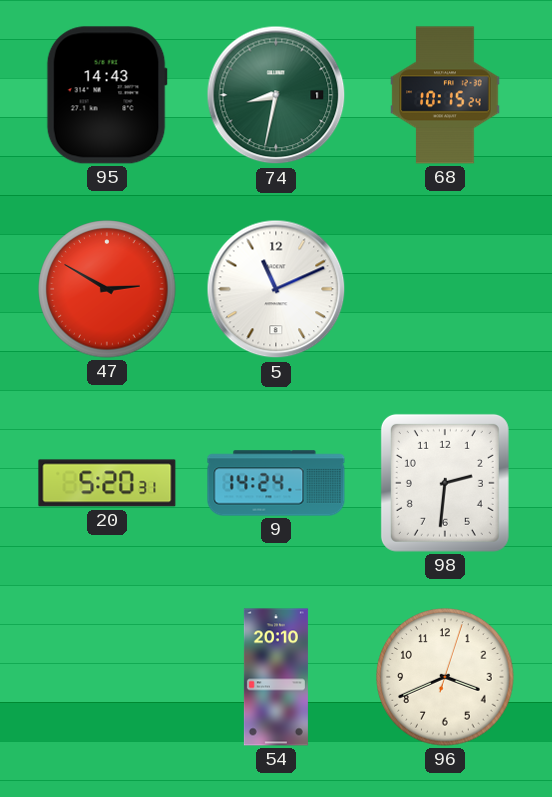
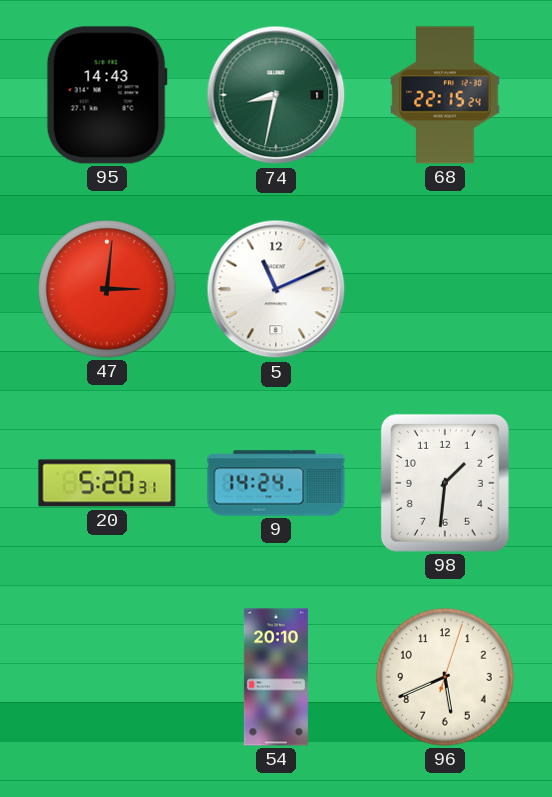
68: 10:15 -> 22:15
47: 2:50 -> 3:01
98: 2:31 -> 1:31
96: 3:41 -> 5:41
